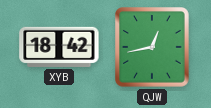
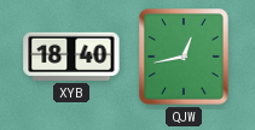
XYB: 18:42 -> 18:40
